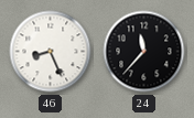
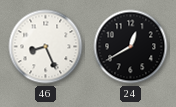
24: 11:37 -> 12:40
